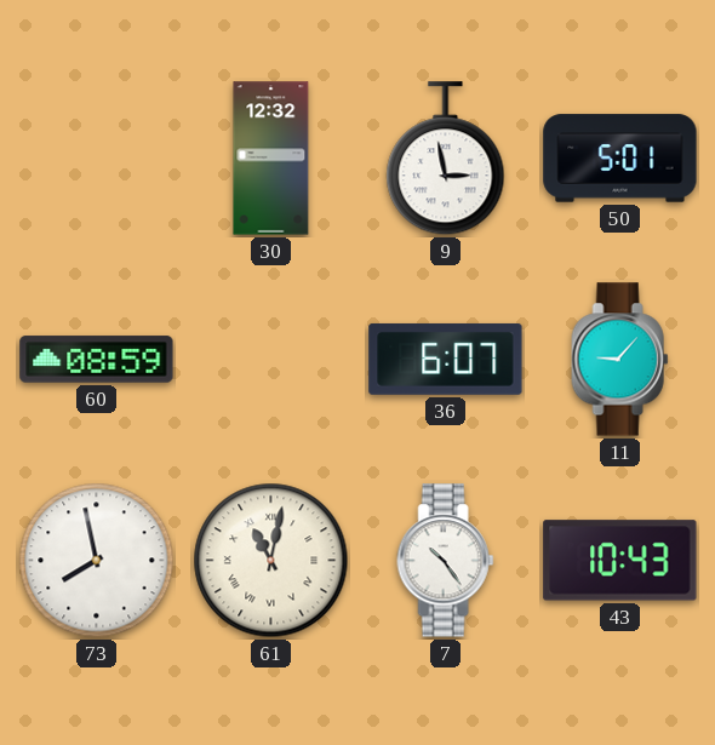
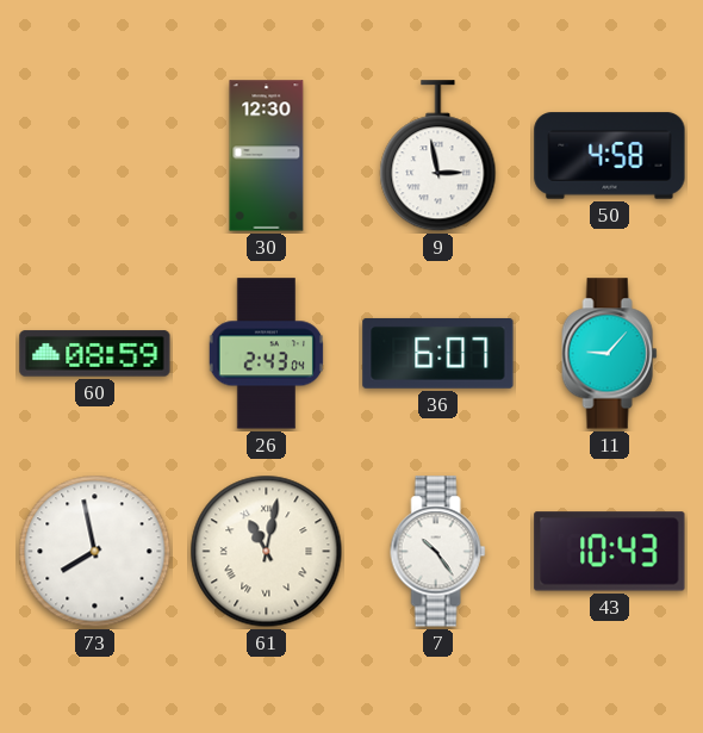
30: 12:32 -> 12:30
50: 5:01 -> 4:58
26: none -> 2:43
